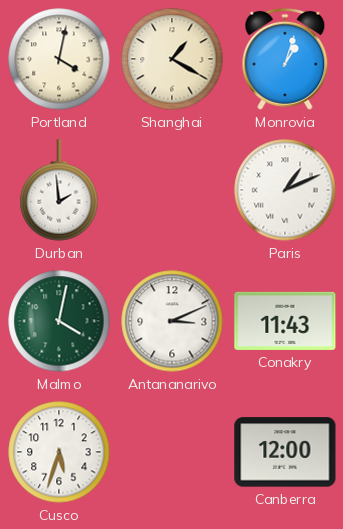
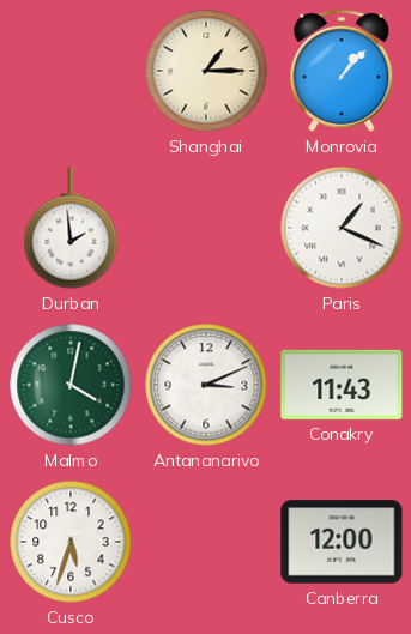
Portland: 4:02 -> none
Shanghai: 1:20 -> 1:15
Monrovia: 1:03 -> 1:07
Paris: 1:11 -> 1:19
